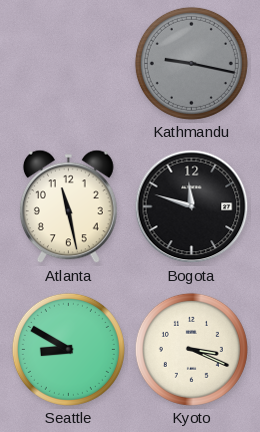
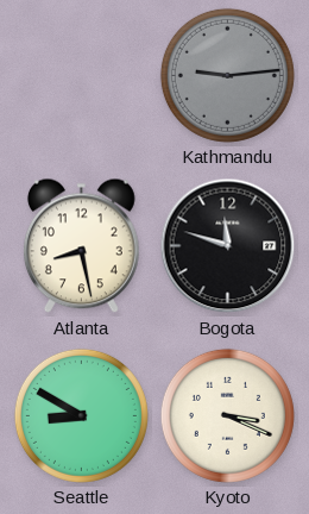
Kathmandu: 9:17 -> 9:14
Atlanta: 11:28 -> 8:28
